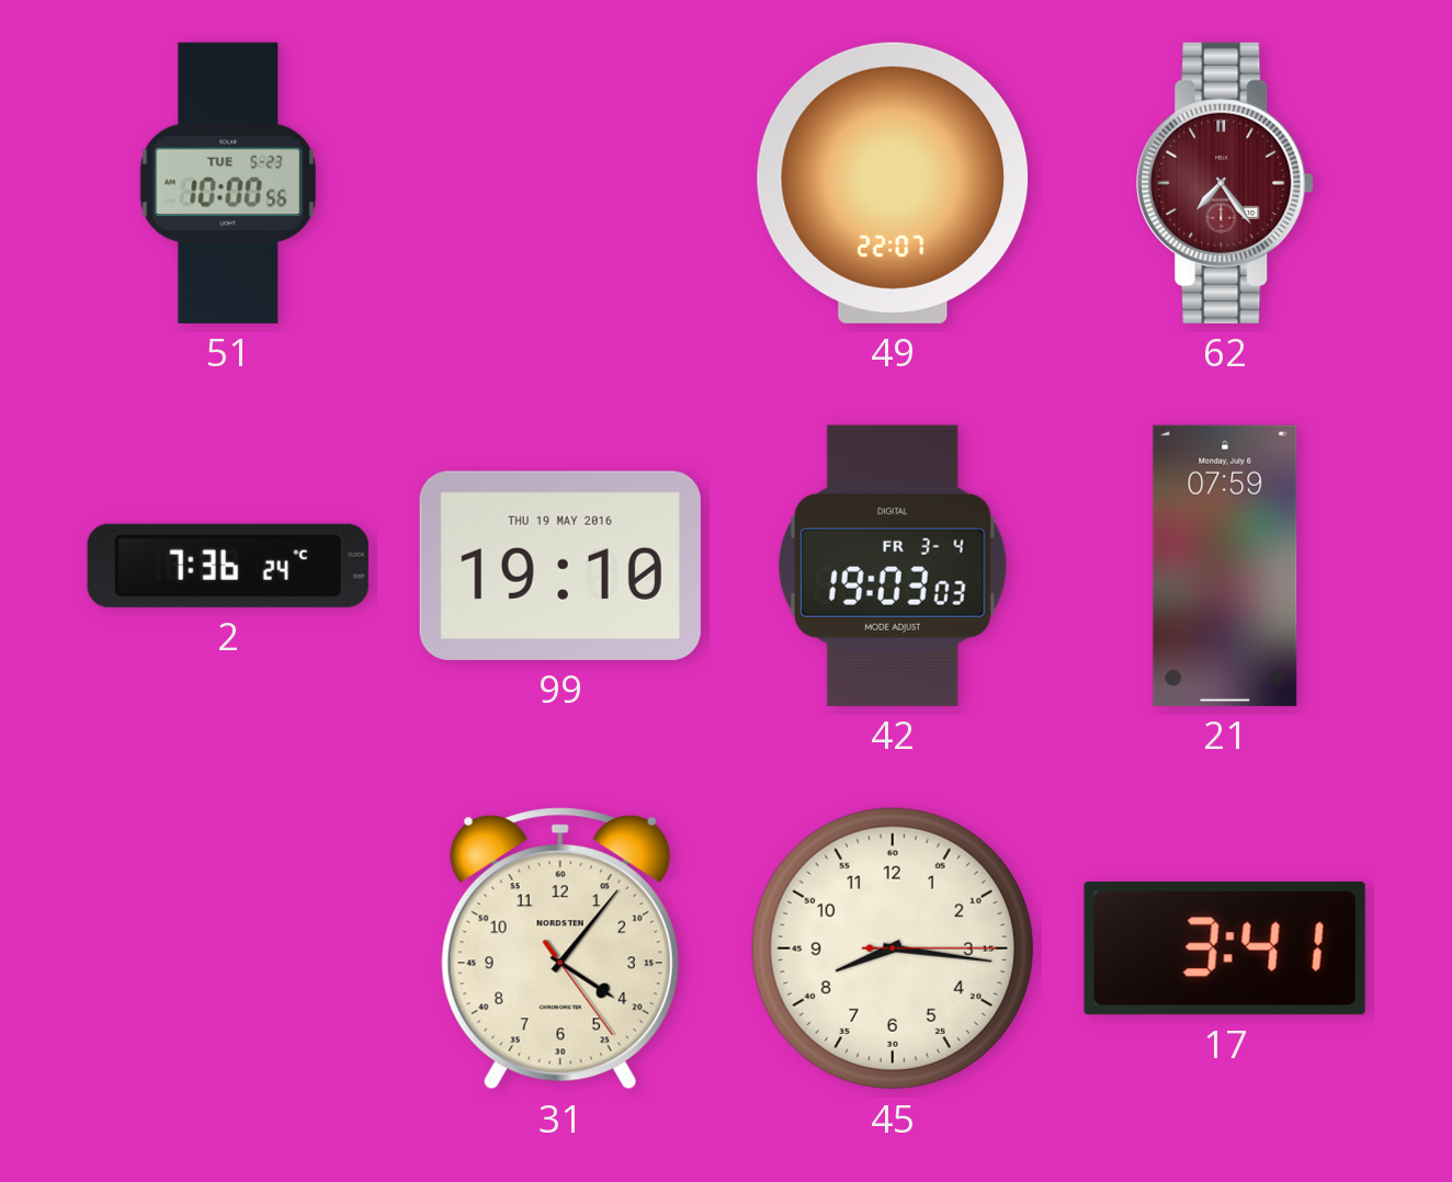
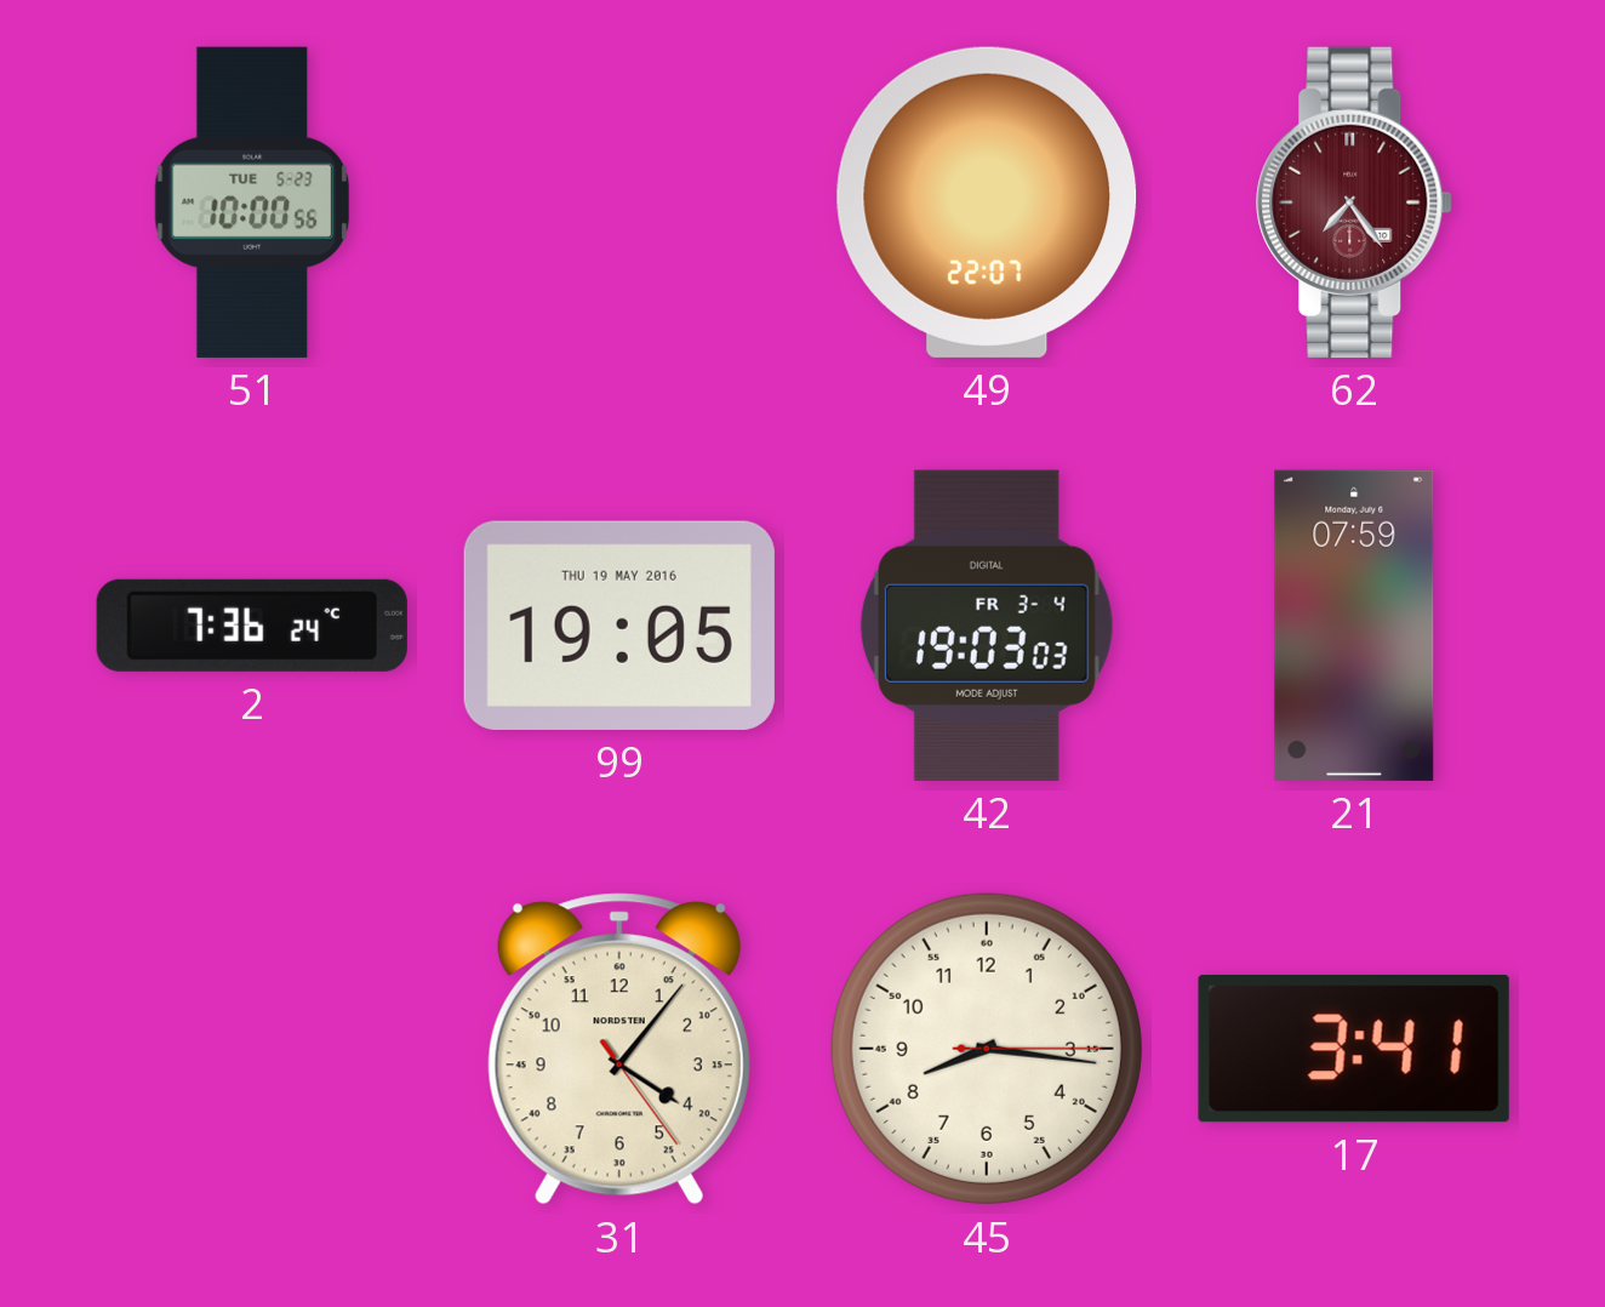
99: 19:10 -> 19:05
